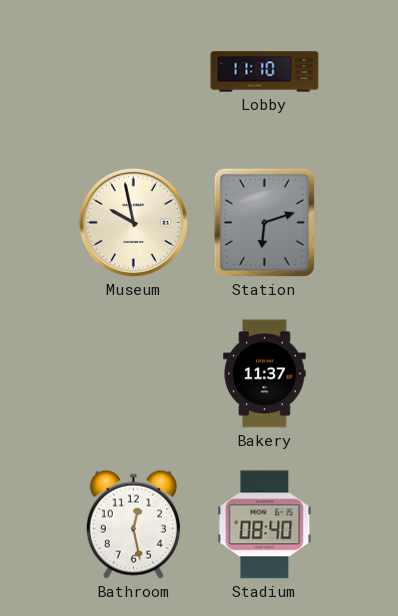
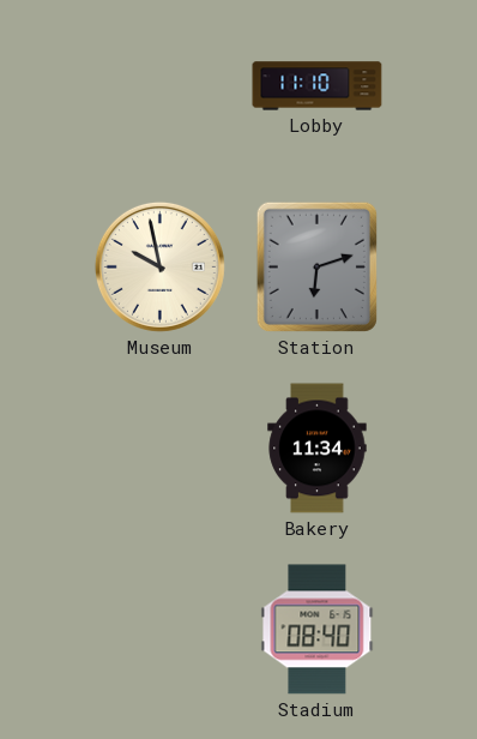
Bakery: 11:37 -> 11:34
Bathroom: 12:28 -> none
